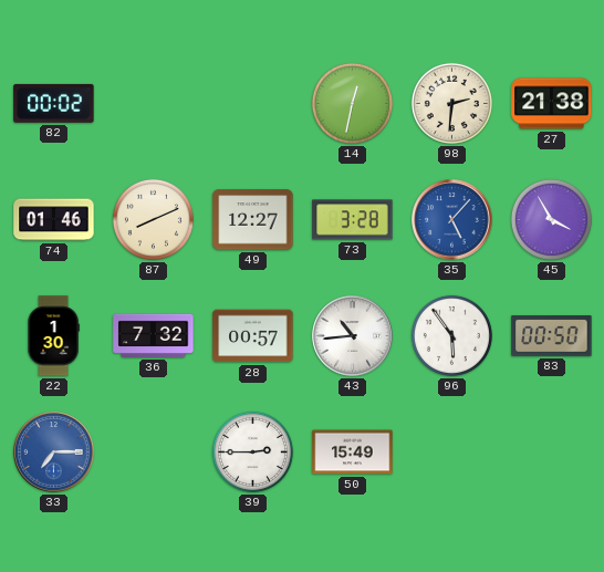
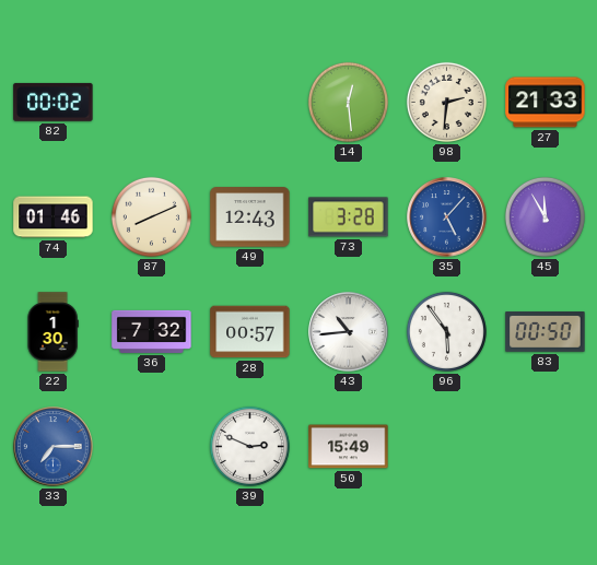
14: 12:32 -> 12:29
27: 21:38 -> 21:33
49: 12:27 -> 12:43
45: 3:55 -> 11:55
39: 2:45 -> 2:49
